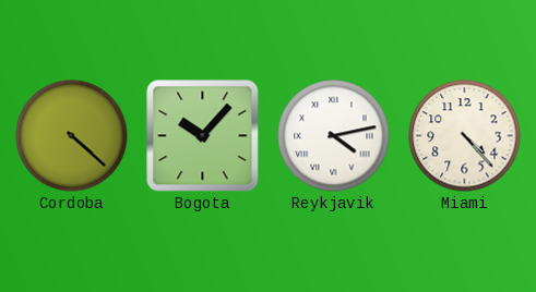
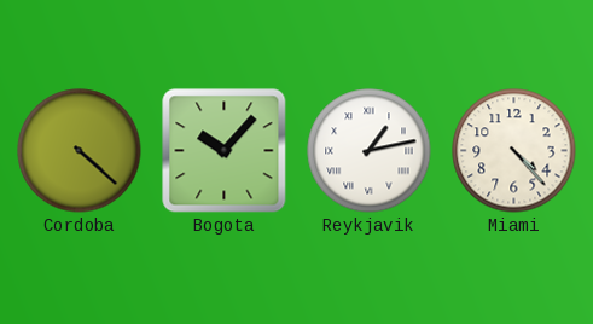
Reykjavik: 4:13 -> 1:13
